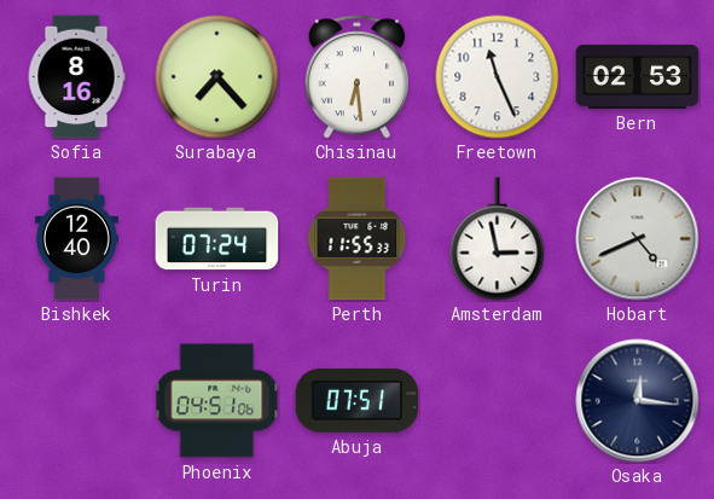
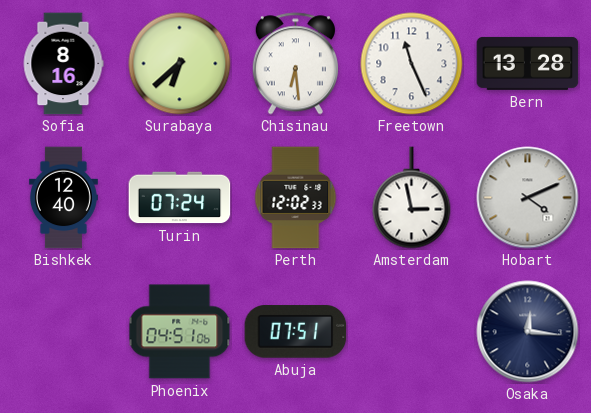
Surabaya: 7:23 -> 6:38
Bern: 02:53 -> 13:28
Perth: 11:55 -> 12:02
Hobart: 4:41 -> 4:11
